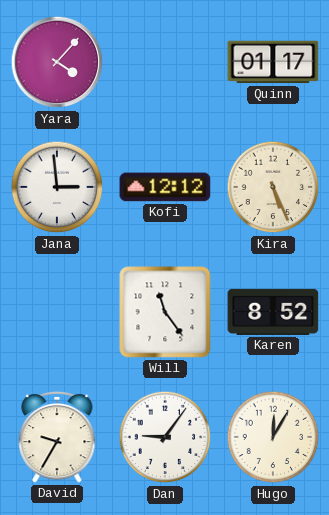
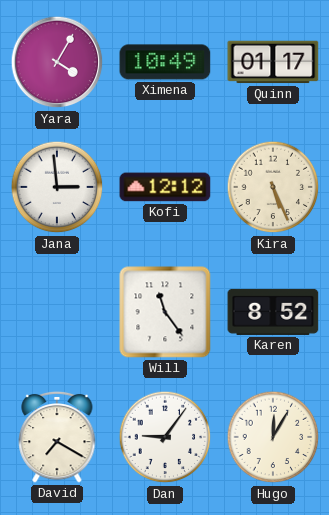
Yara: 4:07 -> 4:05
Ximena: none -> 10:49
David: 9:35 -> 7:20
